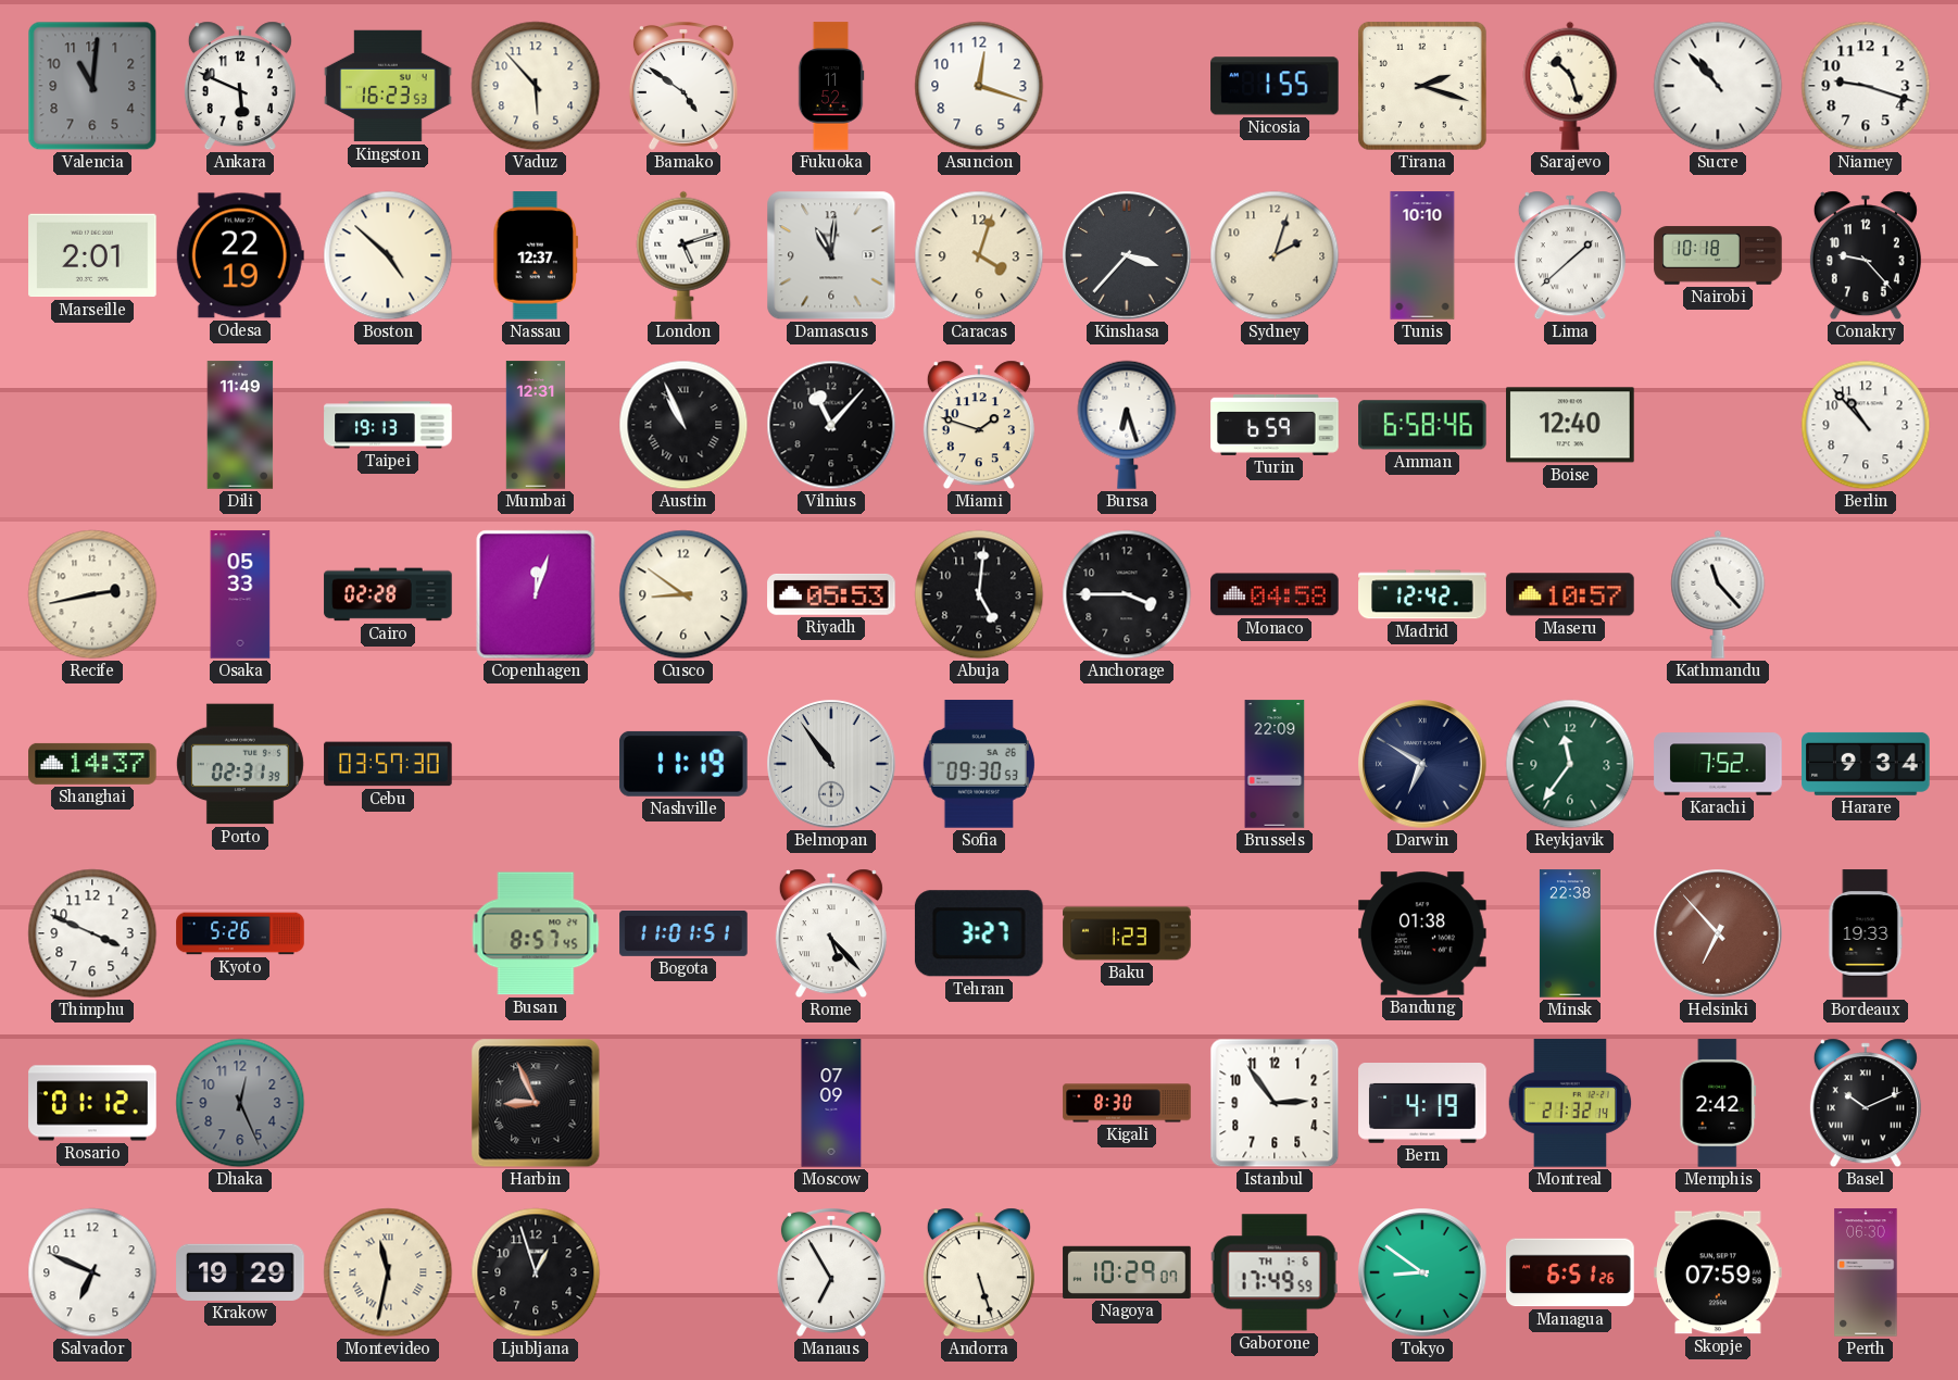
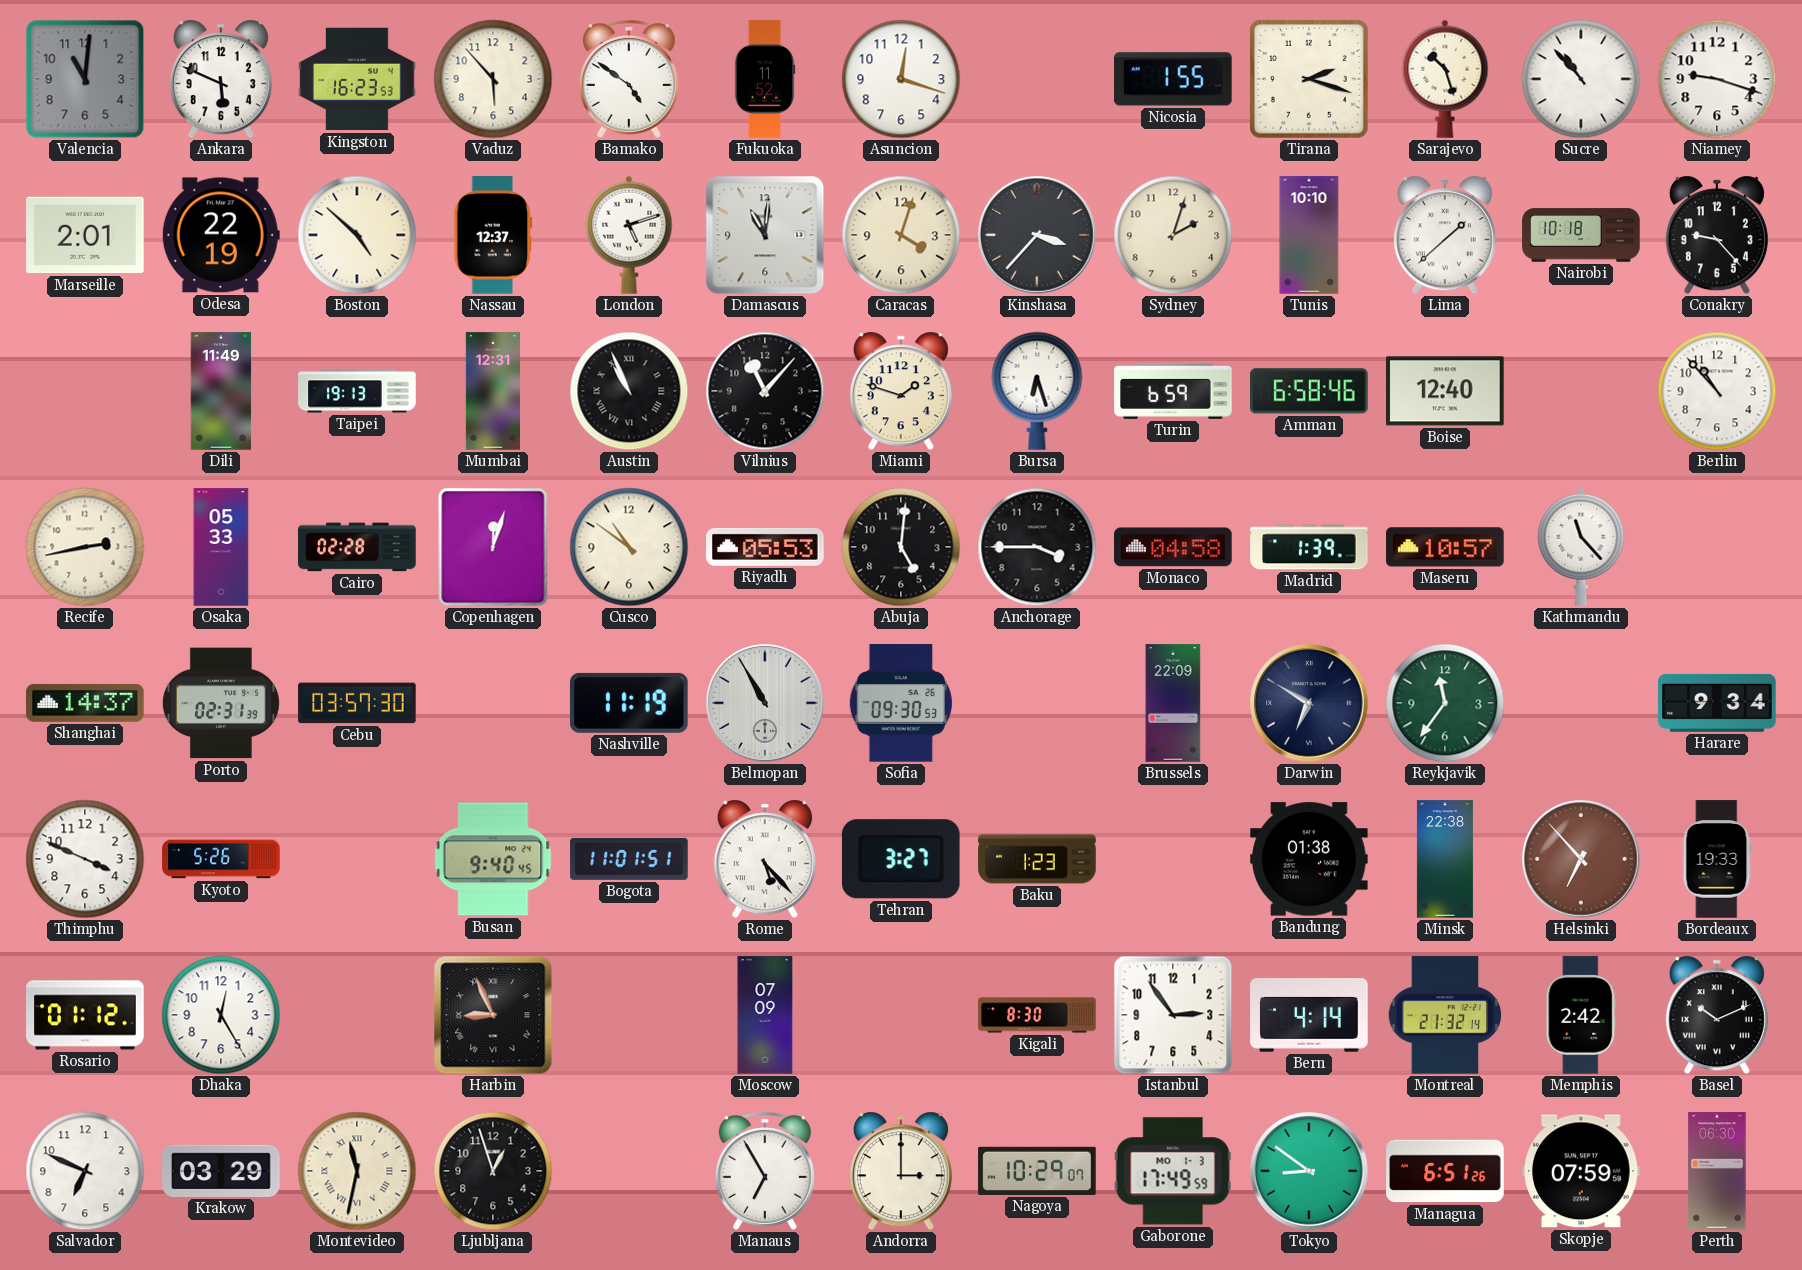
Cusco: 8:51 -> 10:51
Madrid: 12:42 -> 1:39
Belmopan: 10:54 -> 10:55
Karachi: 7:52 -> none
Busan: 8:57 -> 9:40
Dhaka: 12:26 -> 12:25
Dhaka dial: grey -> white
Bern: 4:19 -> 4:14
Krakow: 19:29 -> 03:29
Andorra: 5:27 -> 3:00
Gaborone date: TH 1-6 -> MO 1-3
